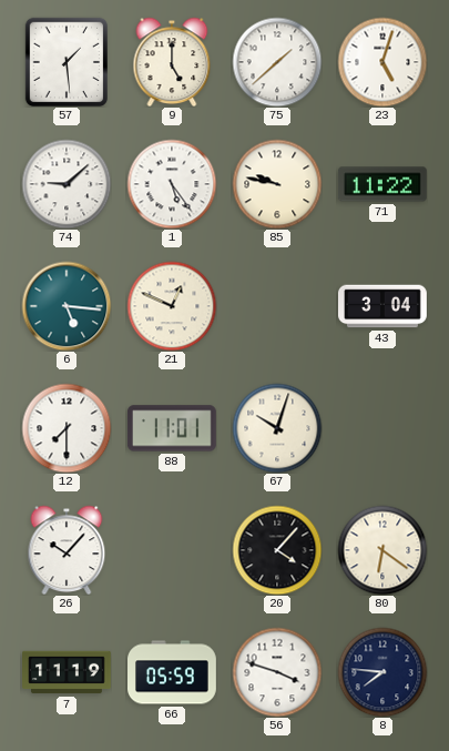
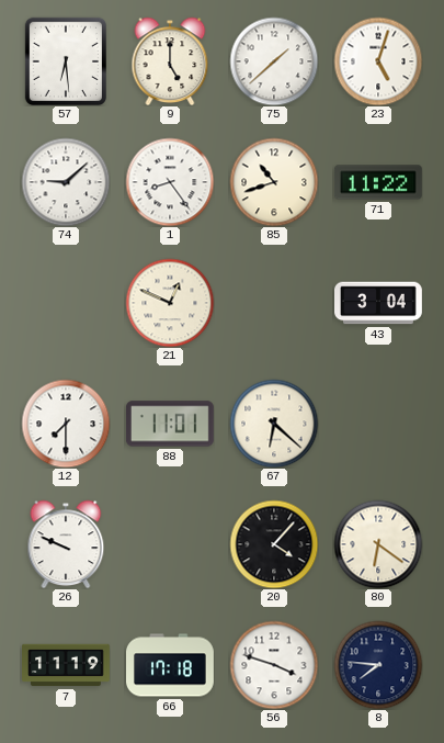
57: 1:29 -> 6:29
1: 5:24 -> 8:24
85: 9:47 -> 10:42
6: 5:16 -> none
67: 10:03 -> 6:22
26: 10:07 -> 9:49
66: 05:59 -> 17:18
